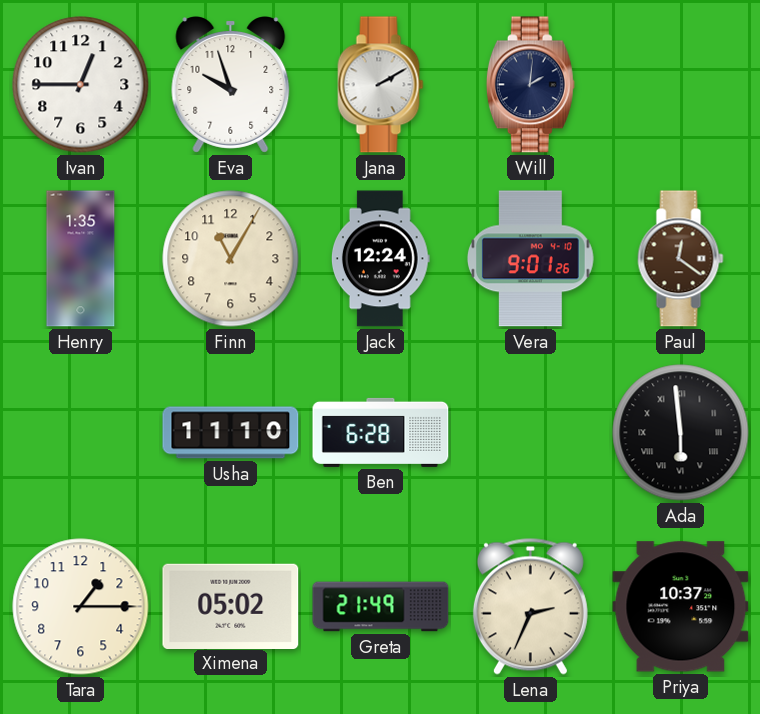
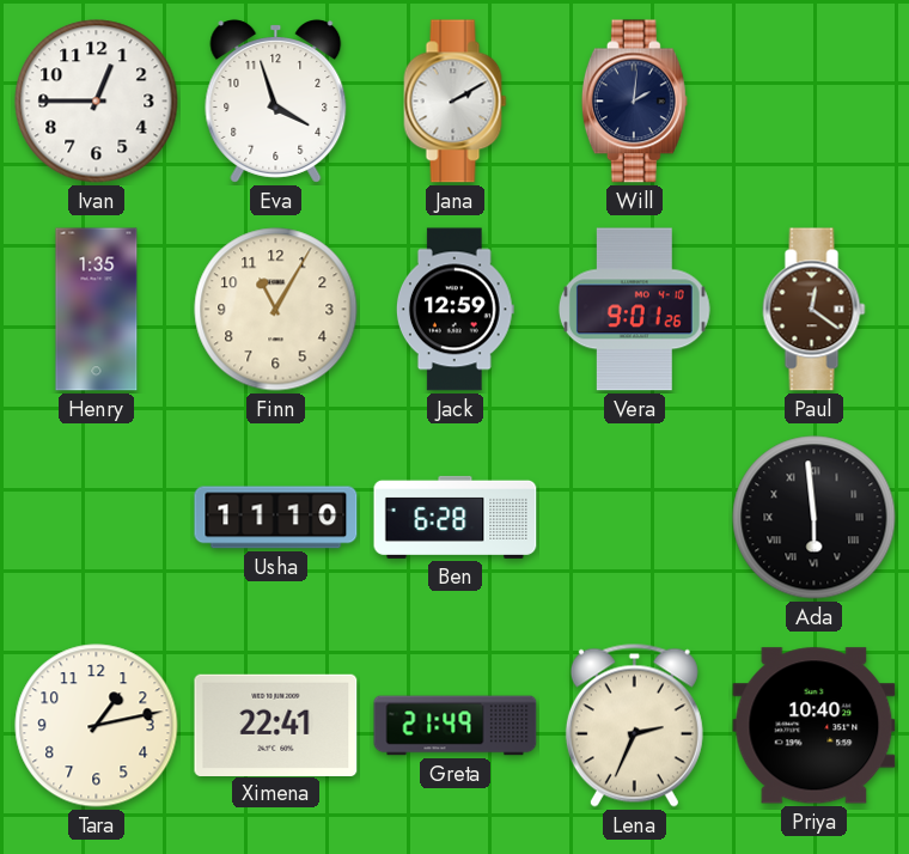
Eva: 9:57 -> 3:57
Jack: 12:24 -> 12:59
Tara: 1:15 -> 1:13
Ximena: 05:02 -> 22:41
Priya: 10:37 -> 10:40
